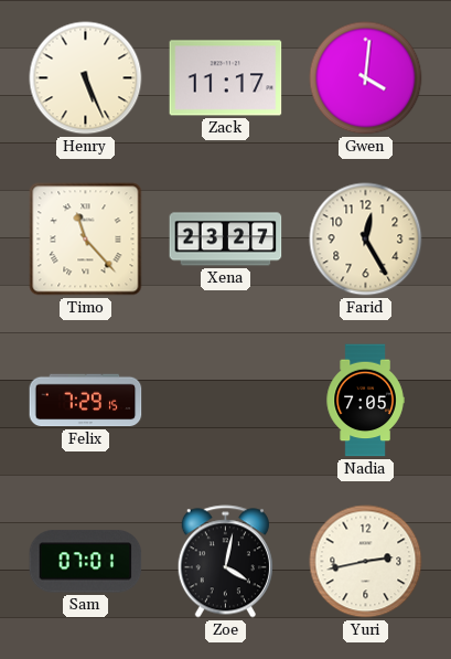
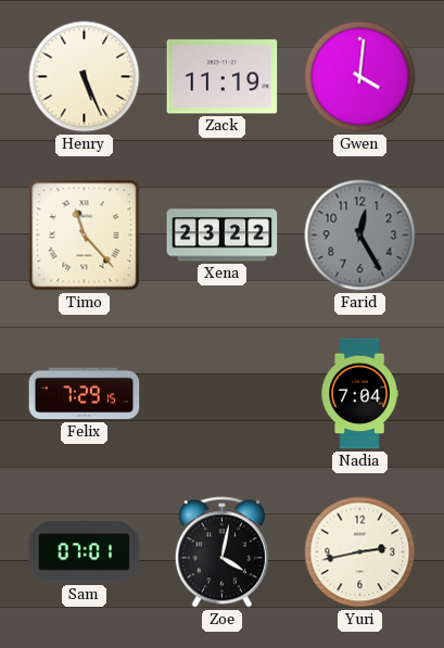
Zack: 11:17 -> 11:19
Xena: 23:27 -> 23:22
Farid dial: cream -> grey
Nadia: 7:05 -> 7:04
